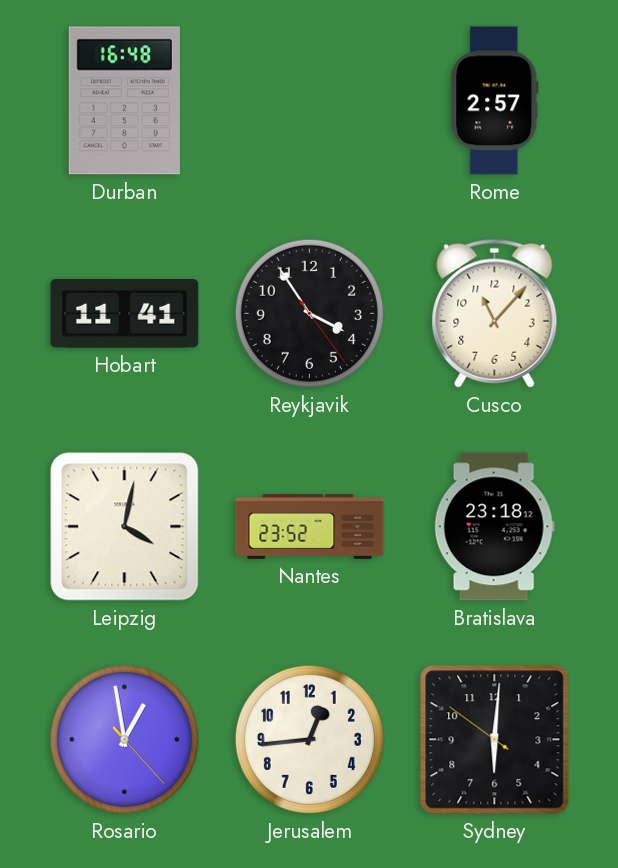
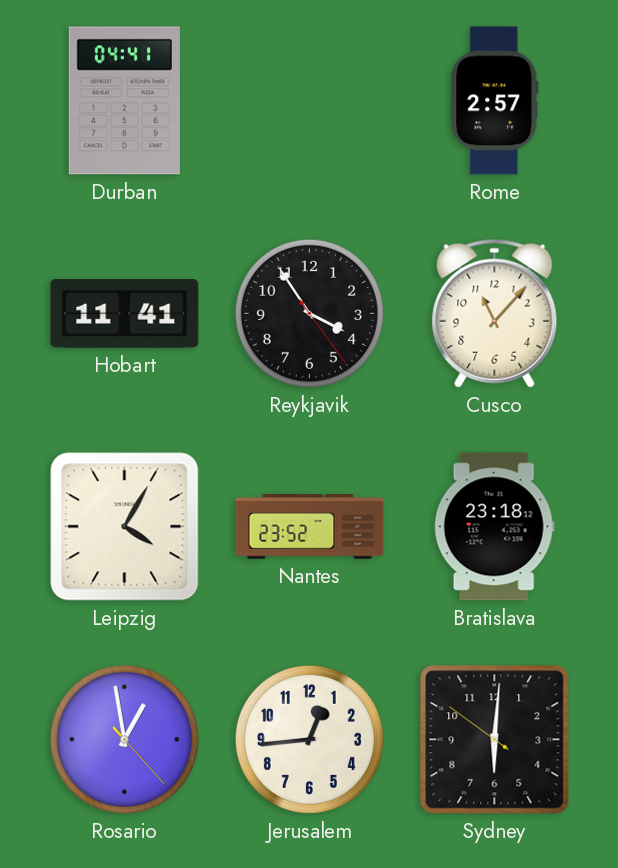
Durban: 16:48 -> 04:41
Leipzig: 4:02 -> 4:05
